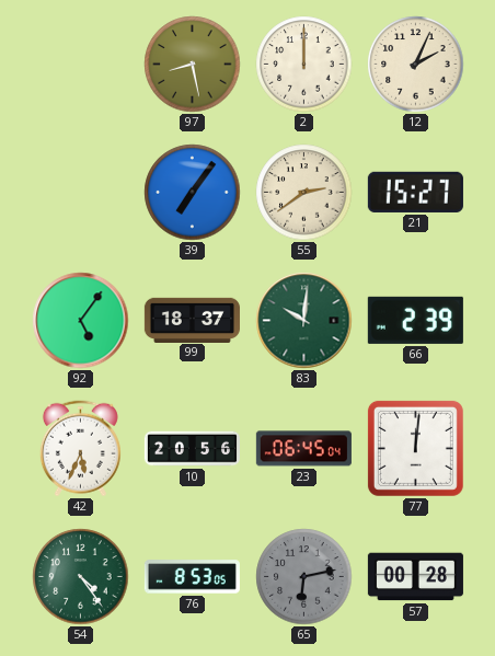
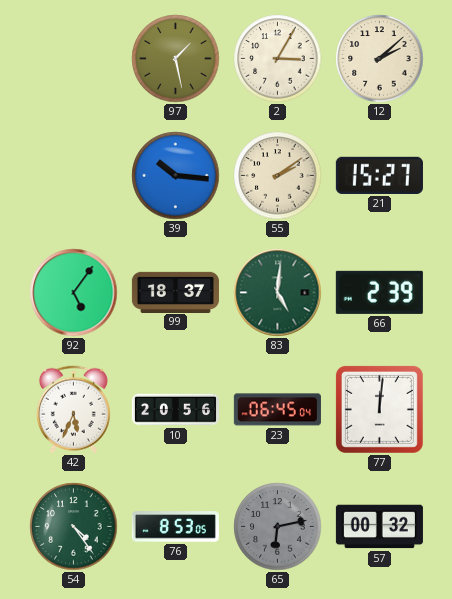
97: 8:28 -> 1:28
2: 12:00 -> 3:05
12: 2:04 -> 2:08
39: 7:06 -> 10:16
55: 2:39 -> 2:09
83: 10:01 -> 5:01
57: 00:28 -> 00:32
